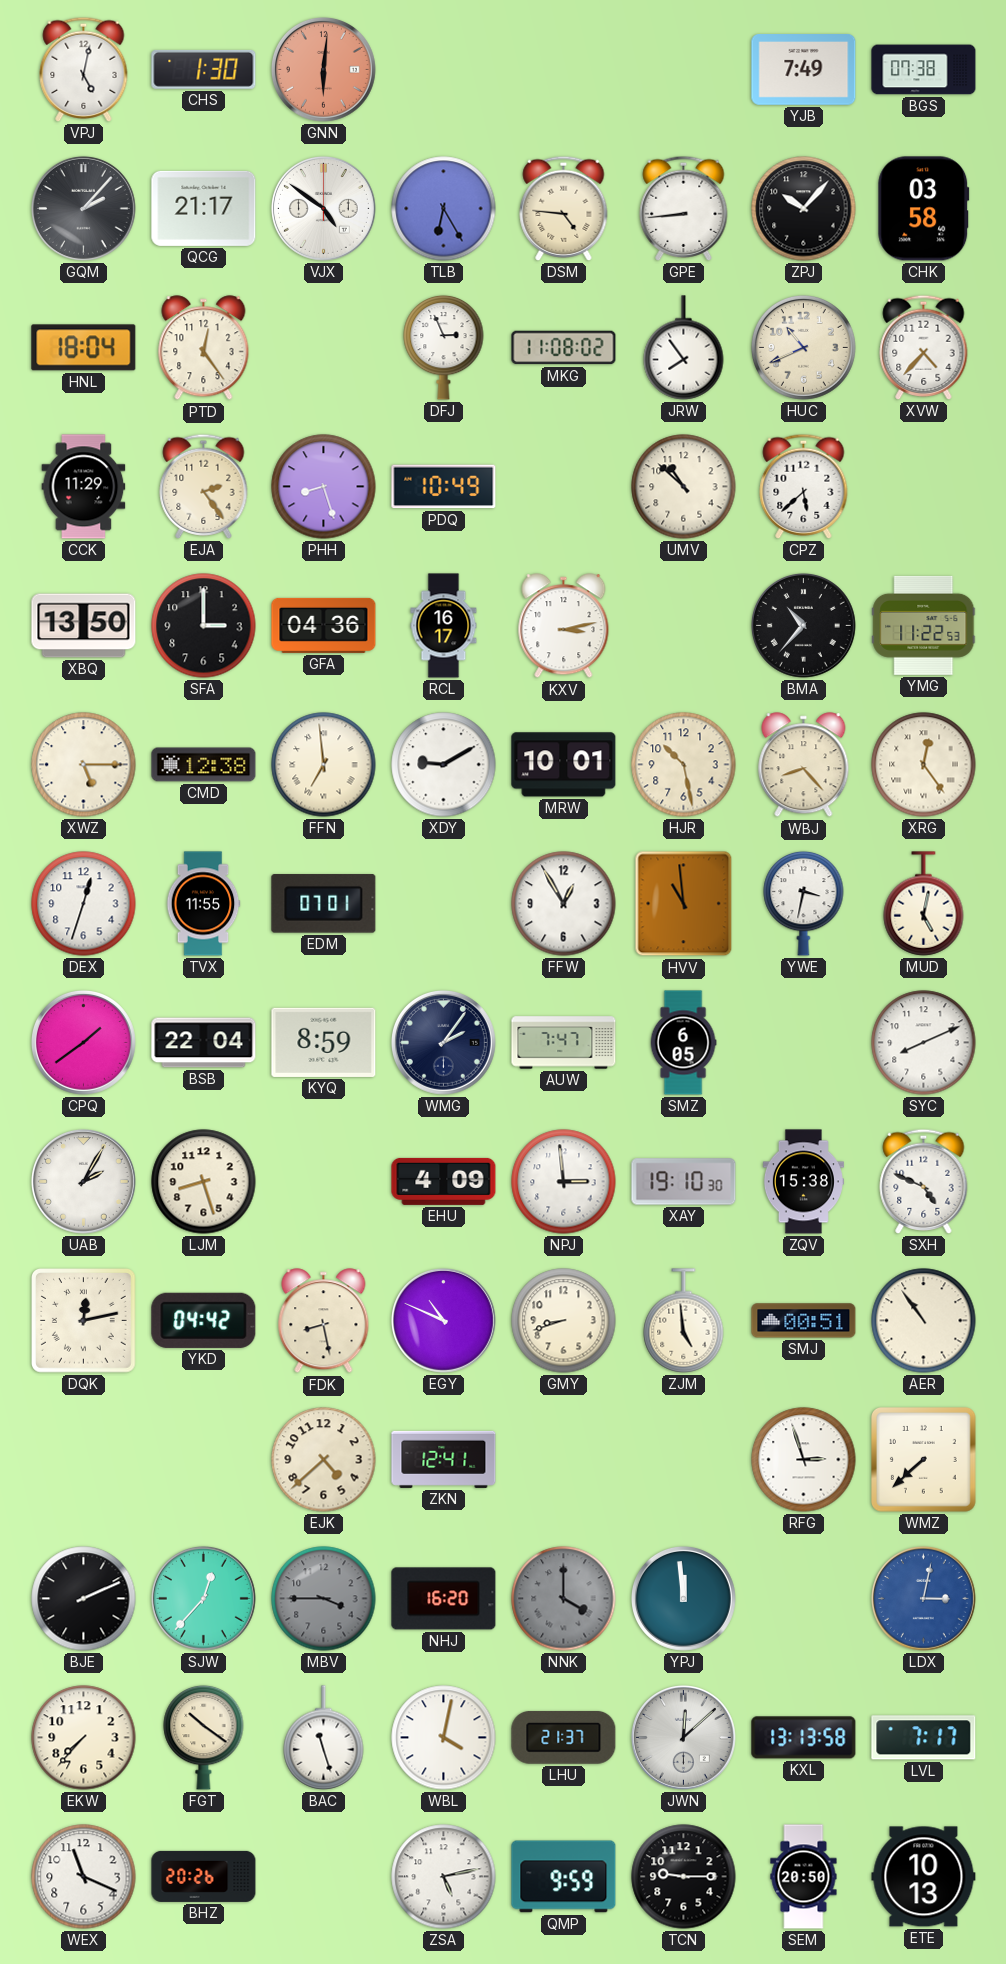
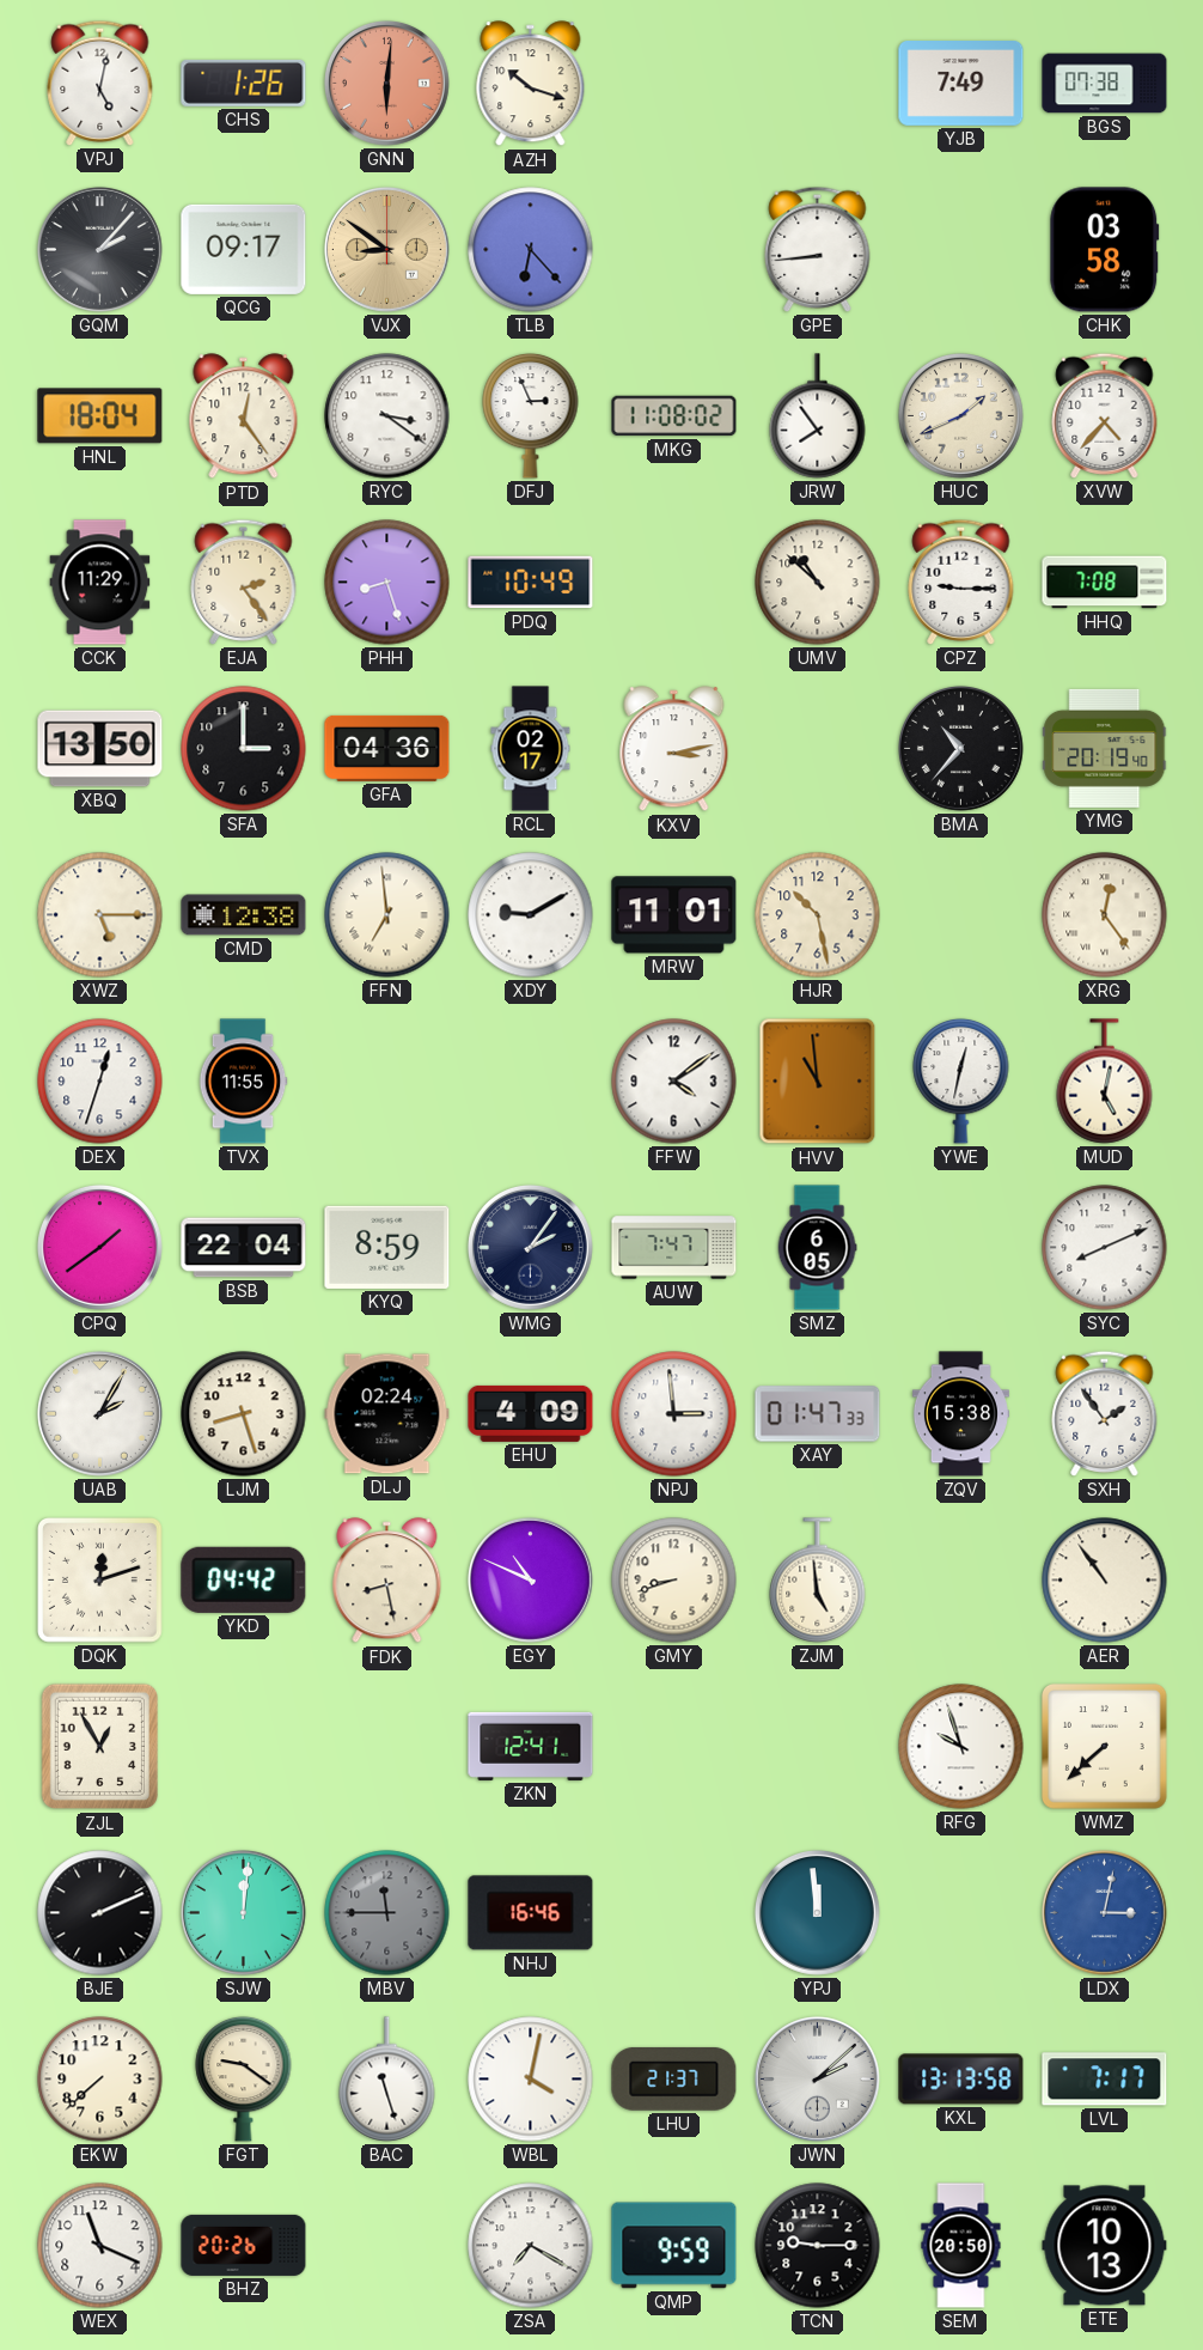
CHS: 1:30 -> 1:26
AZH: none -> 10:18
QCG: 21:17 -> 09:17
VJX: 4:51 -> 8:51
VJX dial: white -> champagne
TLB: 6:25 -> 6:23
DSM: 4:46 -> none
ZPJ: 10:07 -> none
RYC: none -> 3:21
HUC: 10:41 -> 1:41
CPZ: 5:38 -> 9:15
HHQ: none -> 7:08
RCL: 16:17 -> 02:17
YMG: 11:22 -> 20:19
MRW: 10:01 -> 11:01
WBJ: 8:23 -> none
EDM: 07:01 -> none
FFW: 12:55 -> 4:09
YWE: 3:32 -> 12:32
DLJ: none -> 02:24
XAY: 19:10 -> 01:47
SXH: 4:49 -> 1:54
DQK: 12:13 -> 12:12
SMJ: 00:51 -> none
ZJL: none -> 12:55
EJK: 4:38 -> none
RFG: 2:57 -> 9:57
SJW: 12:37 -> 12:01
MBV: 3:45 -> 11:45
NHJ: 16:20 -> 16:46
NNK: 4:00 -> none
EKW: 7:37 -> 7:38
FGT: 10:21 -> 9:21
JWN: 12:08 -> 2:08
ZSA: 5:13 -> 7:20
